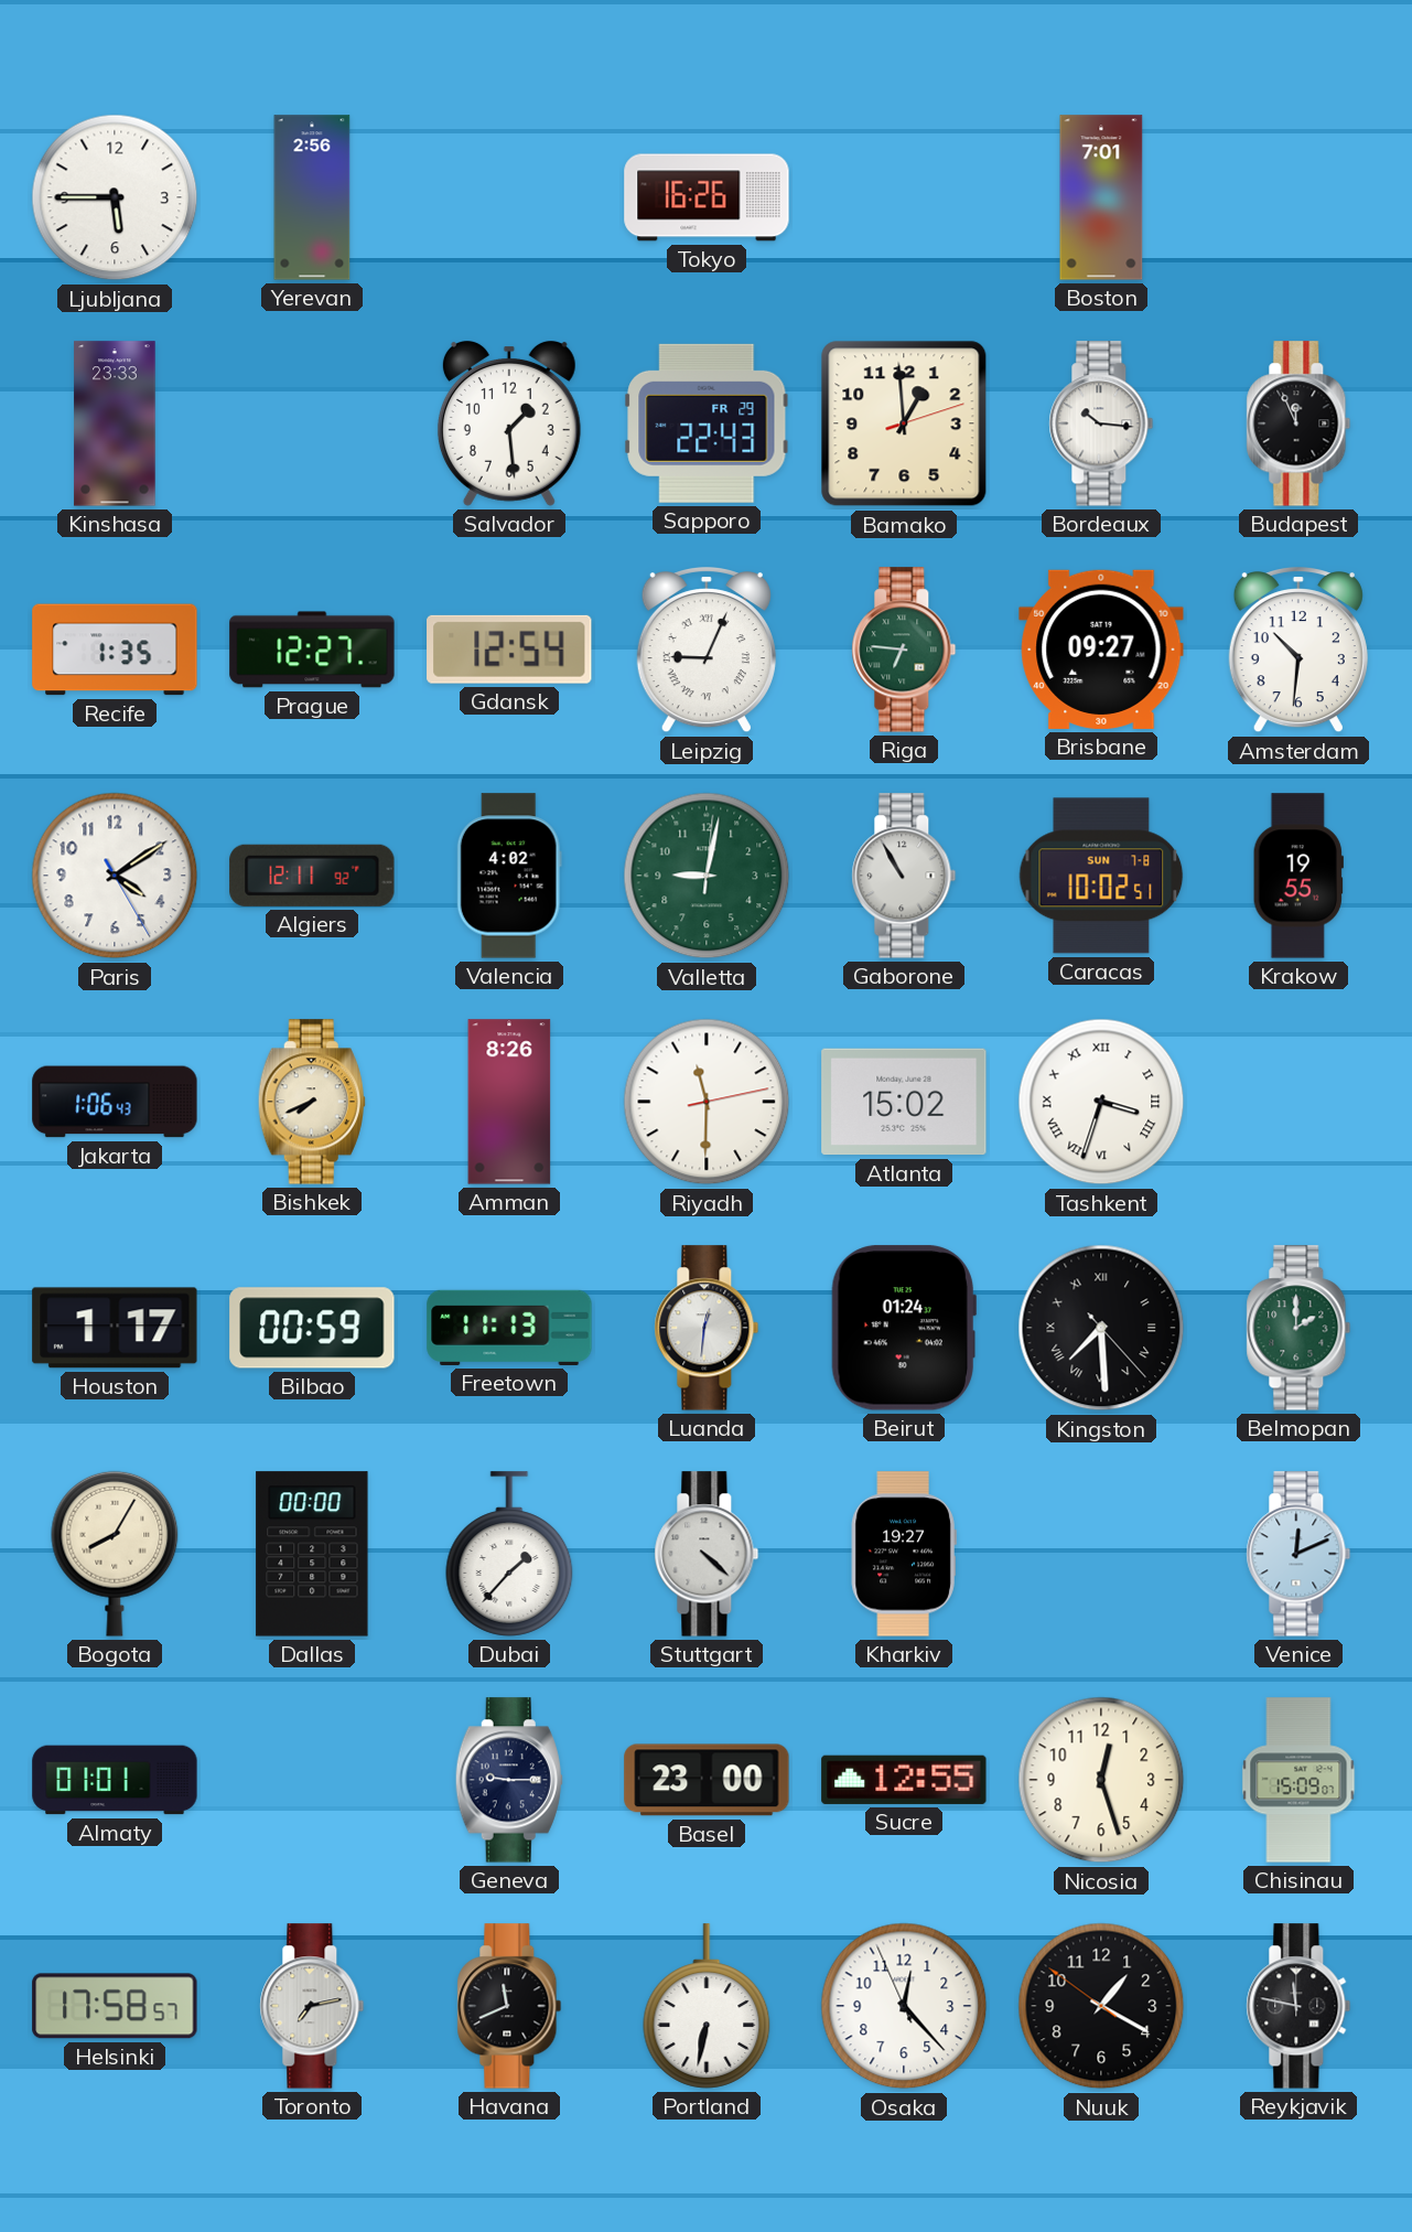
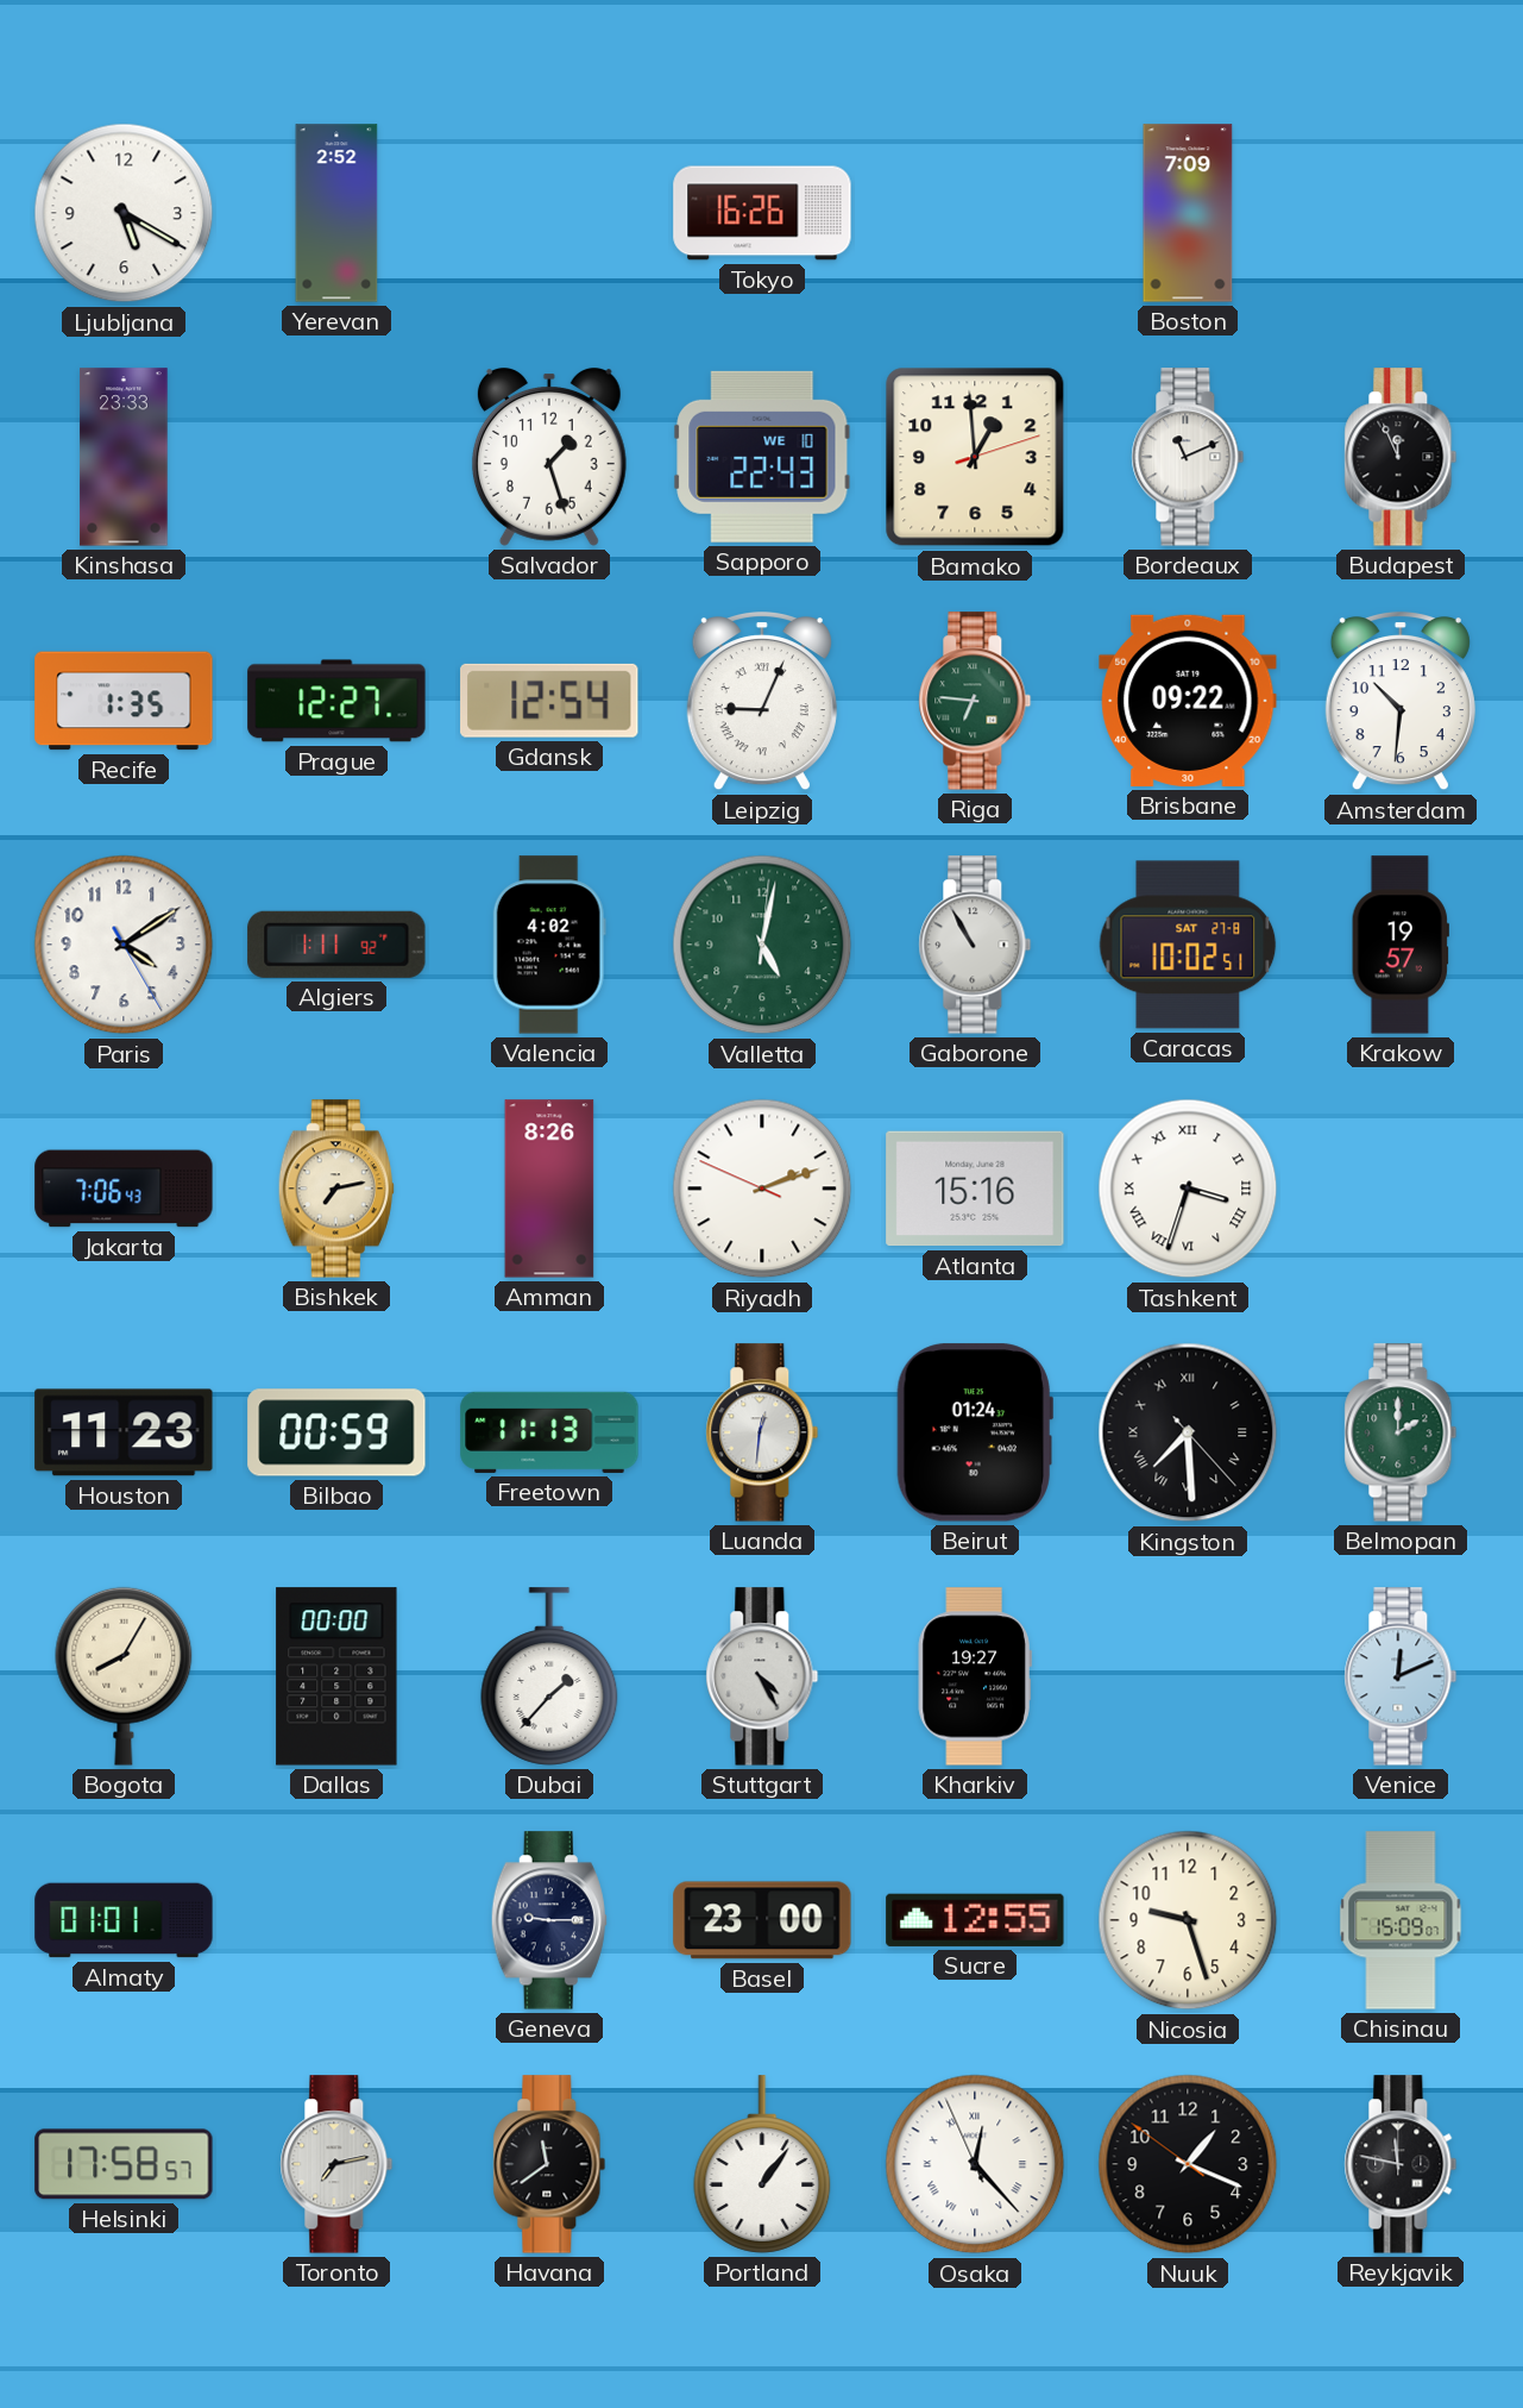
Ljubljana: 5:45 -> 5:20
Yerevan: 2:56 -> 2:52
Boston: 7:01 -> 7:09
Salvador: 1:29 -> 1:27
Sapporo date: FR 29 -> WE 10
Bordeaux: 10:16 -> 11:11
Brisbane: 09:27 -> 09:22
Algiers: 12:11 -> 1:11
Valletta: 9:02 -> 5:02
Caracas date: SUN 7-8 -> SAT 27-8
Krakow: 19:55 -> 19:57
Jakarta: 1:06 -> 7:06
Bishkek: 7:41 -> 7:13
Riyadh: 11:30 -> 2:11
Atlanta: 15:02 -> 15:16
Houston: 1:17 -> 11:23
Stuttgart: 4:22 -> 4:25
Nicosia: 12:27 -> 9:27
Havana: 11:41 -> 11:39
Portland: 6:32 -> 1:06
Osaka numerals: Arabic -> Roman
Nuuk: 1:19 -> 1:18
